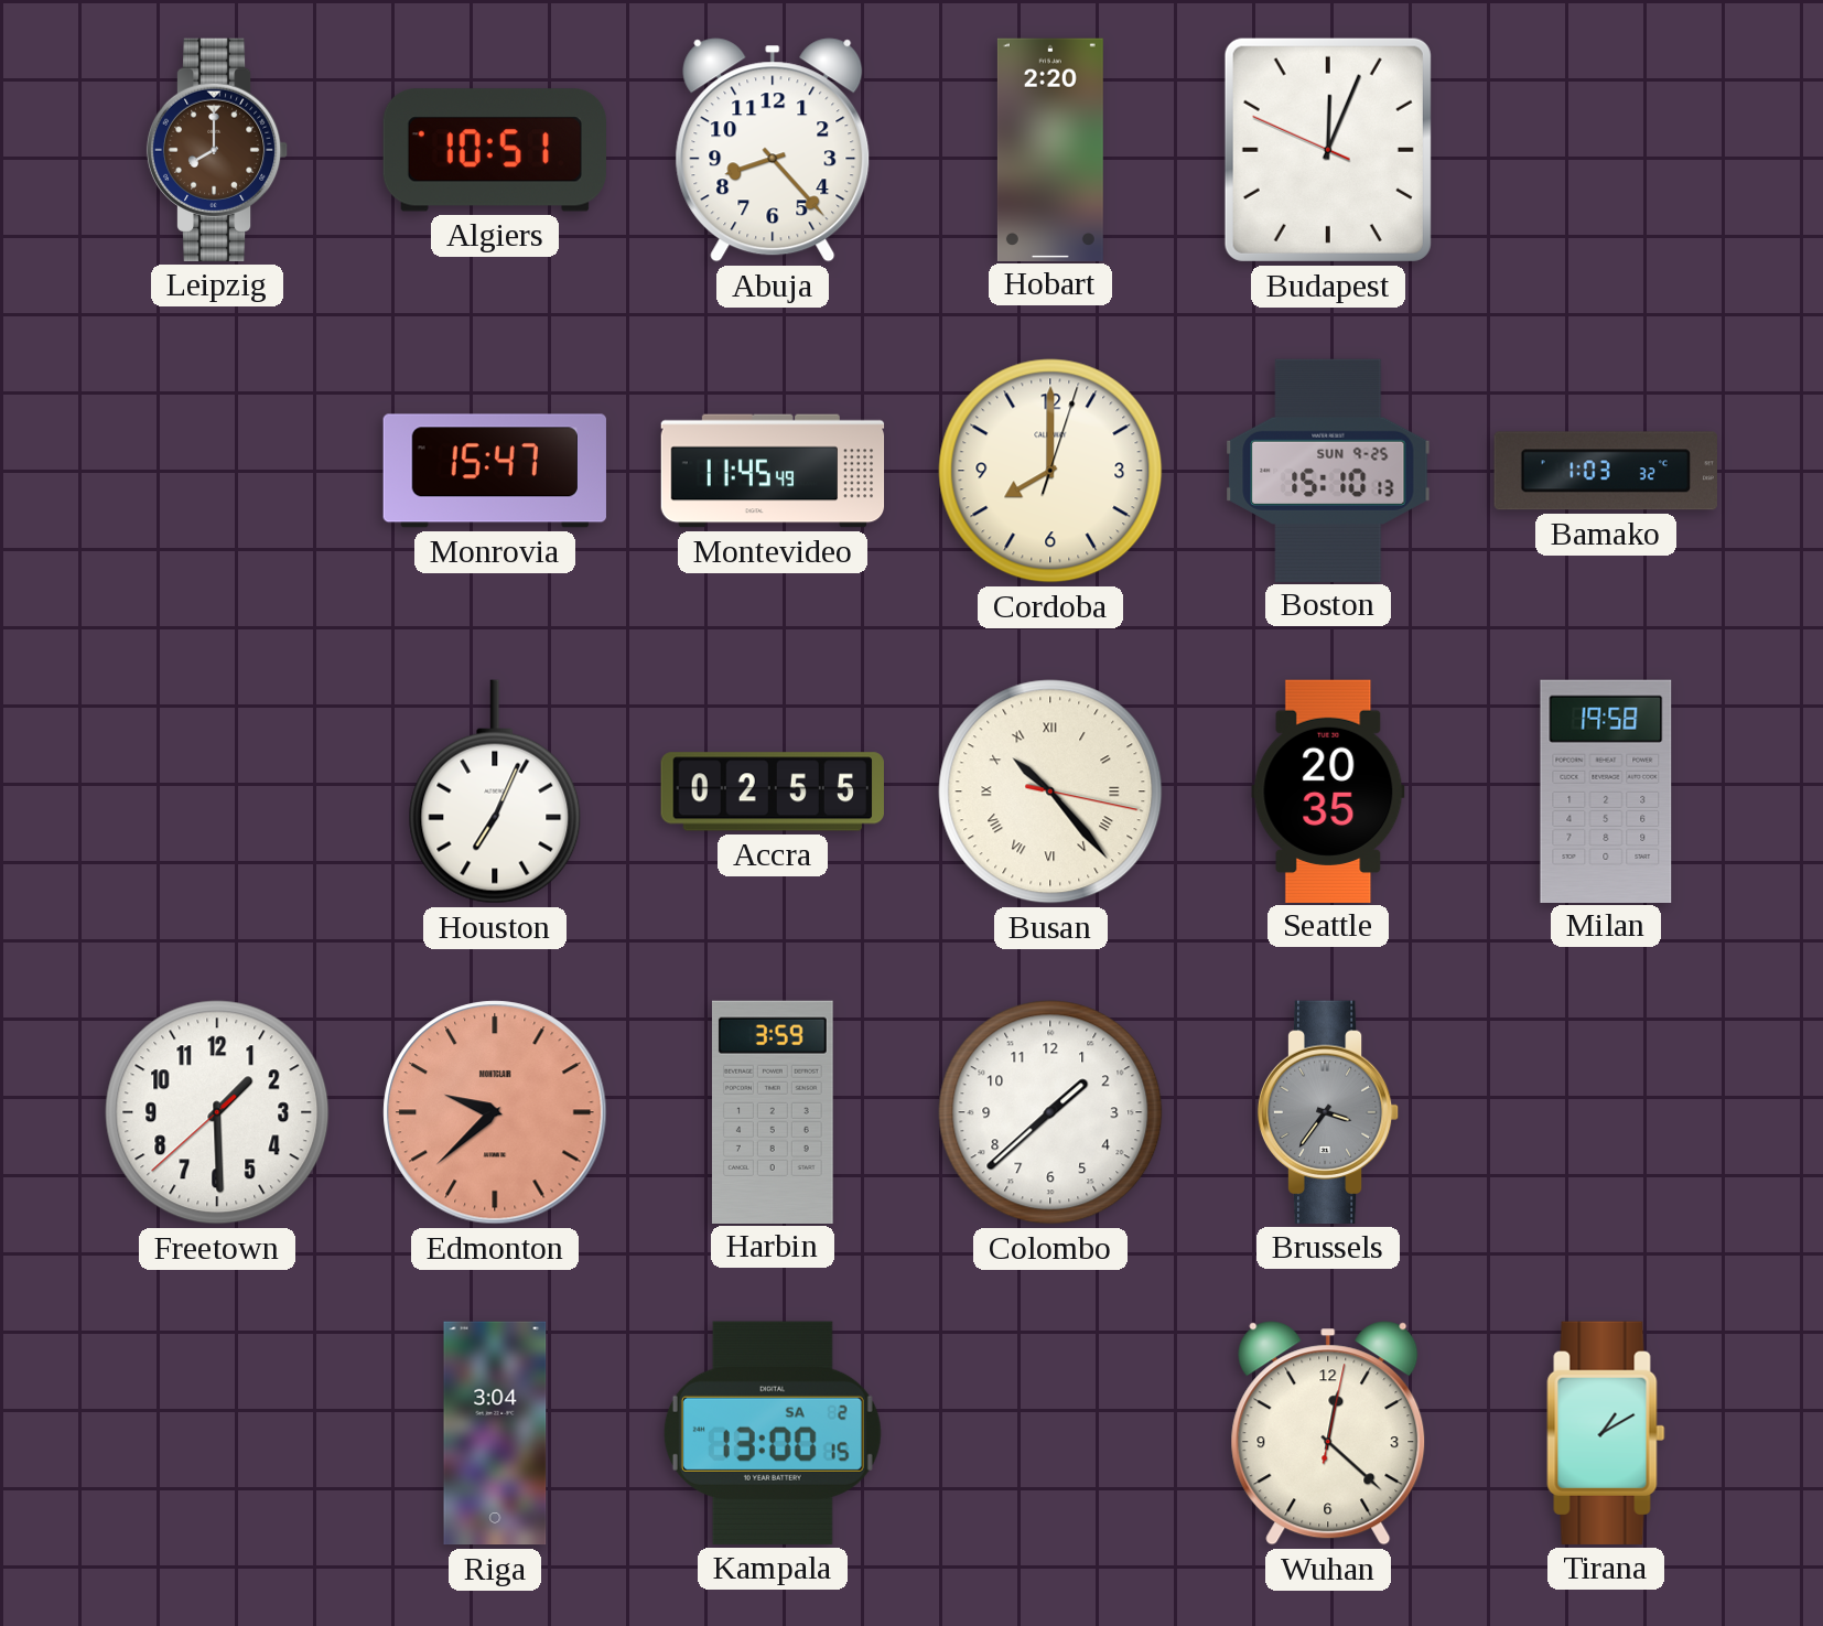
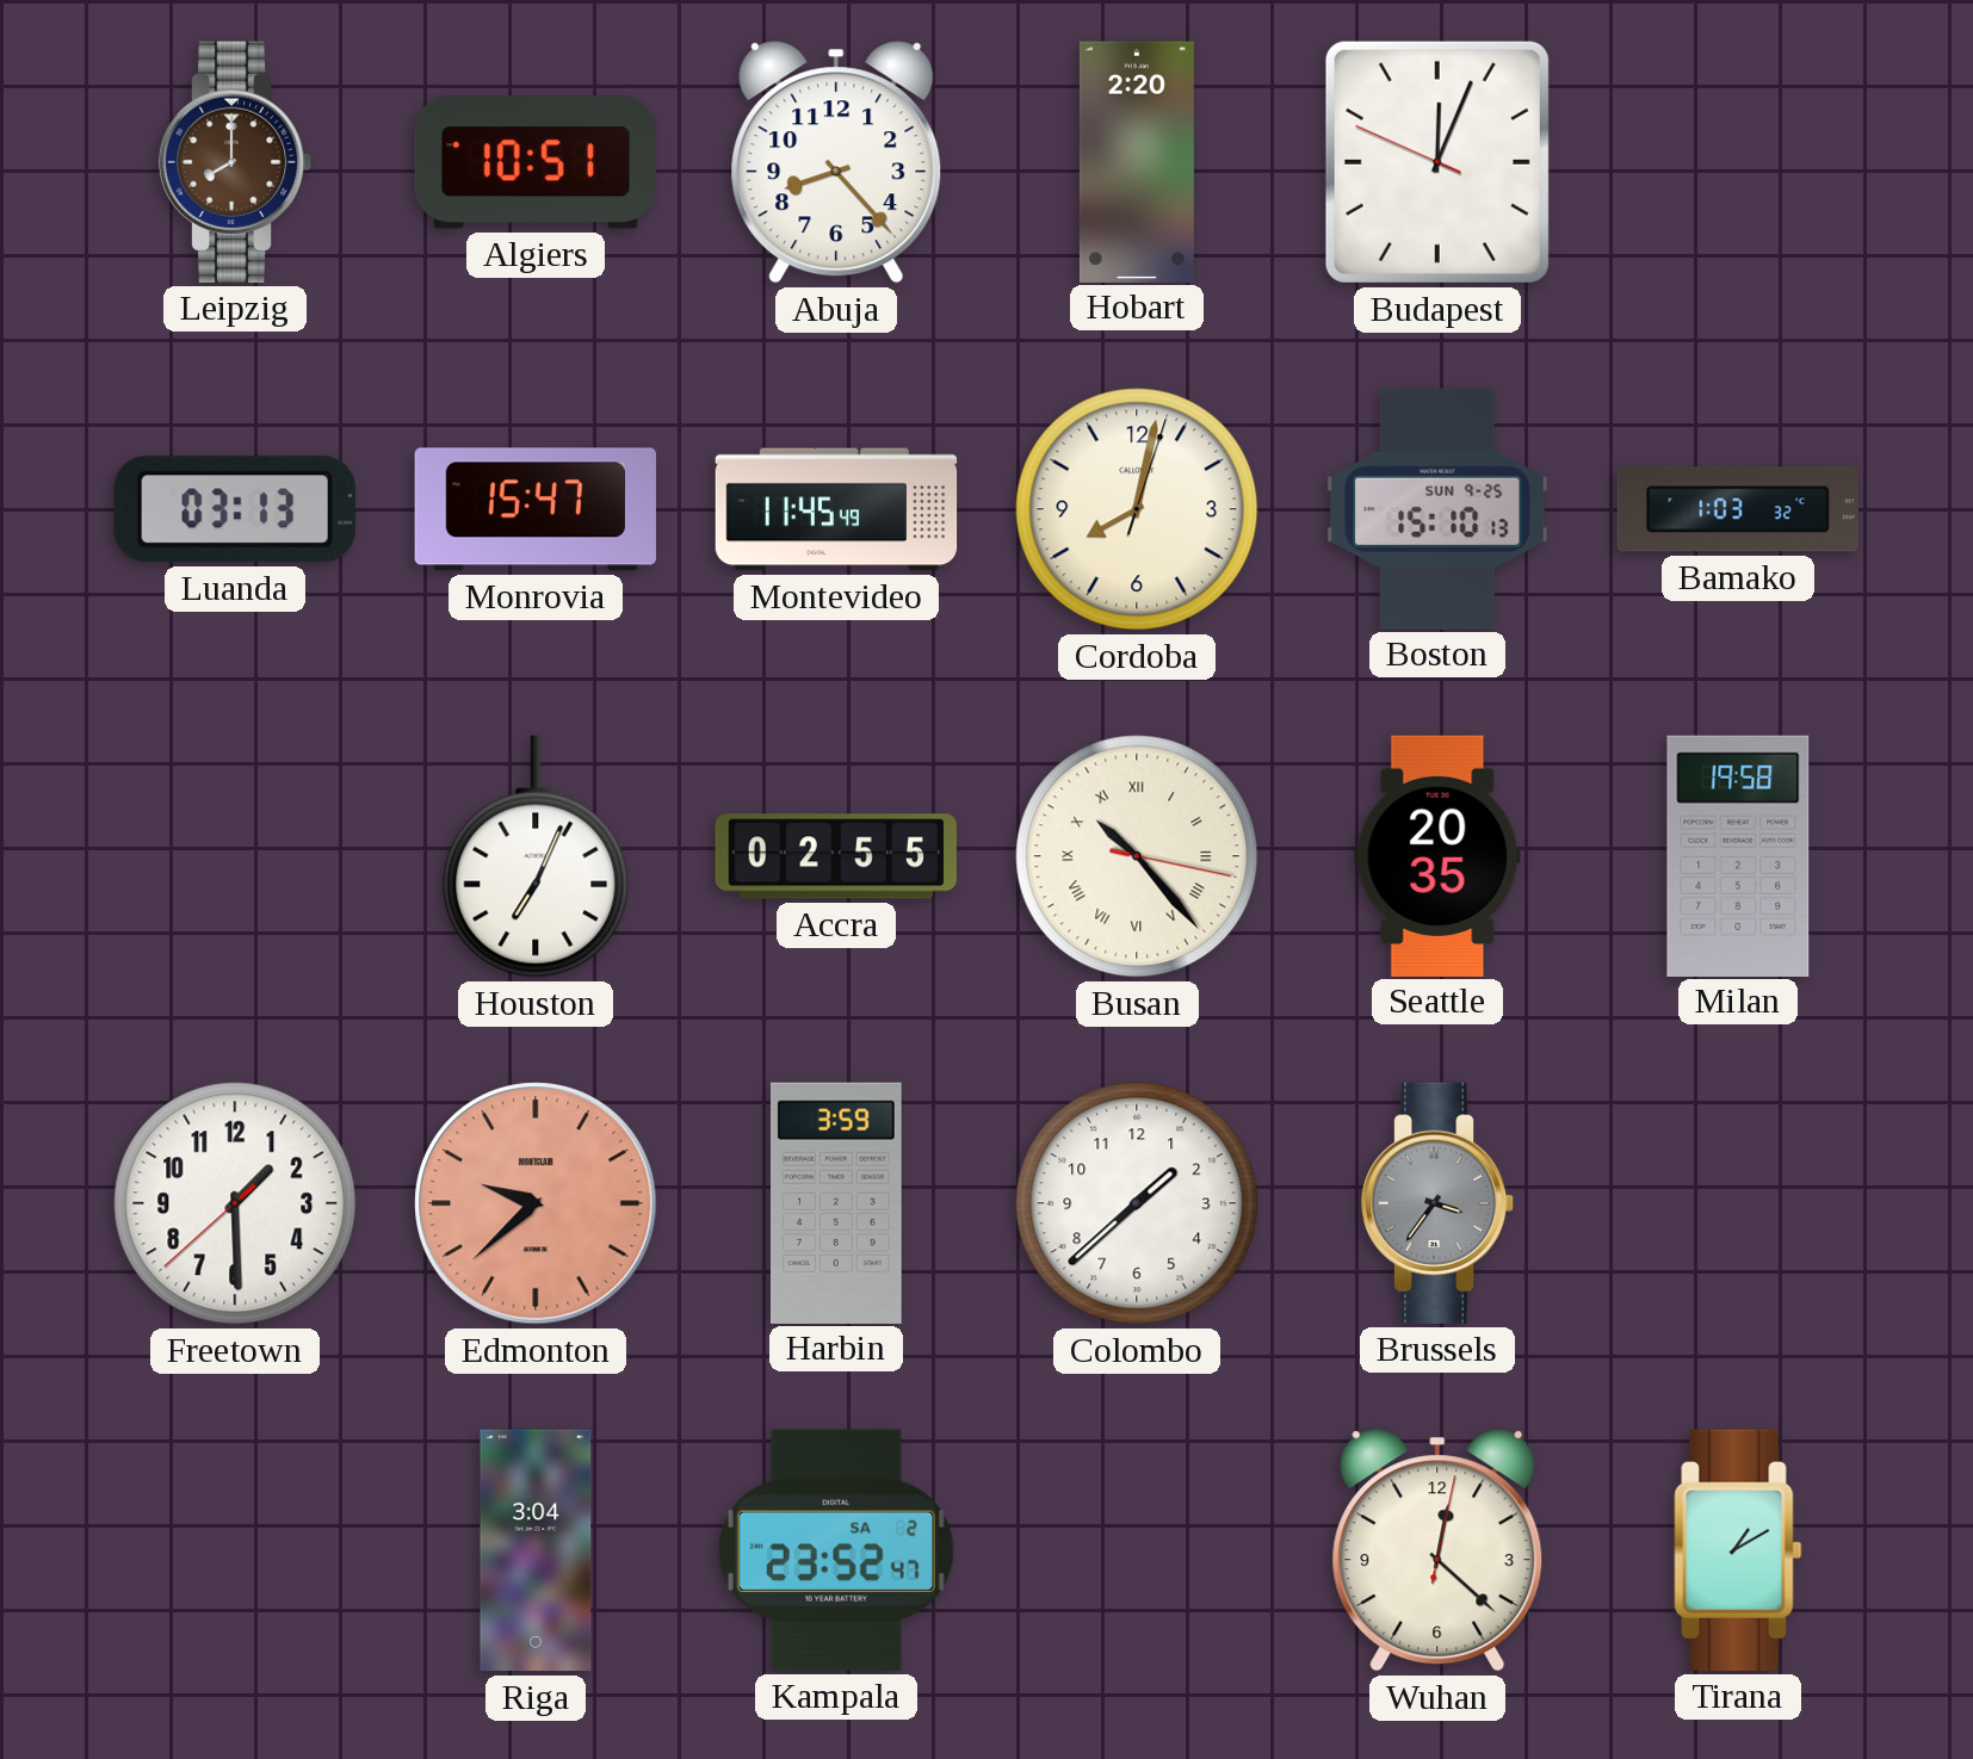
Luanda: none -> 03:13
Cordoba: 8:00 -> 8:02
Kampala: 13:00 -> 23:52
